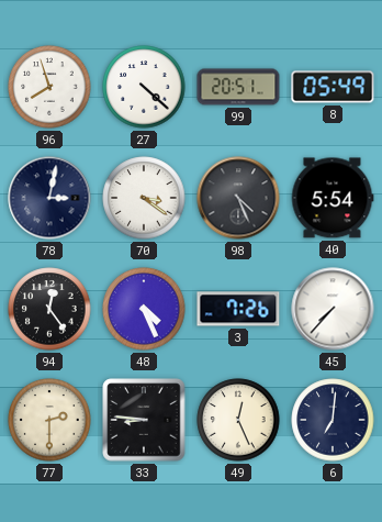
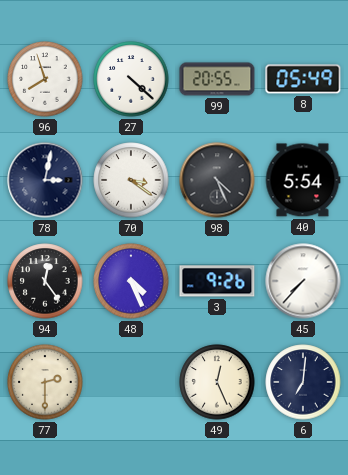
99: 20:51 -> 20:55
3: 7:26 -> 9:26
33: 8:46 -> none
